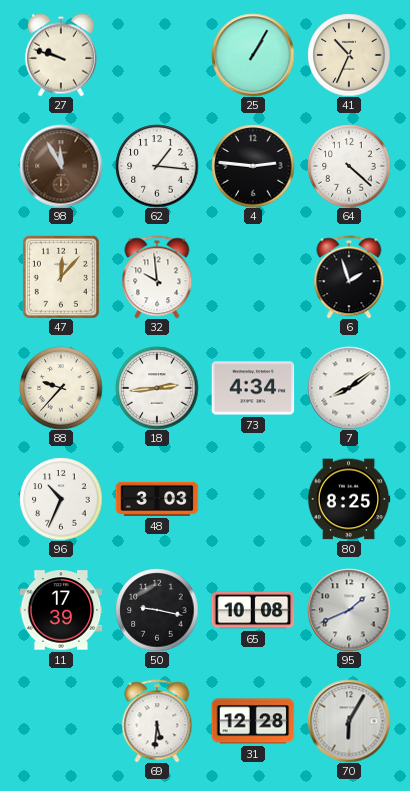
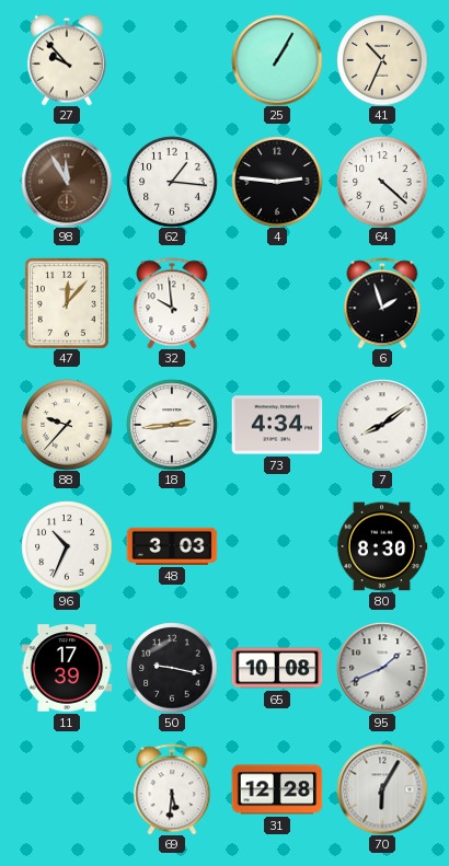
27: 9:48 -> 9:53
80: 8:25 -> 8:30
